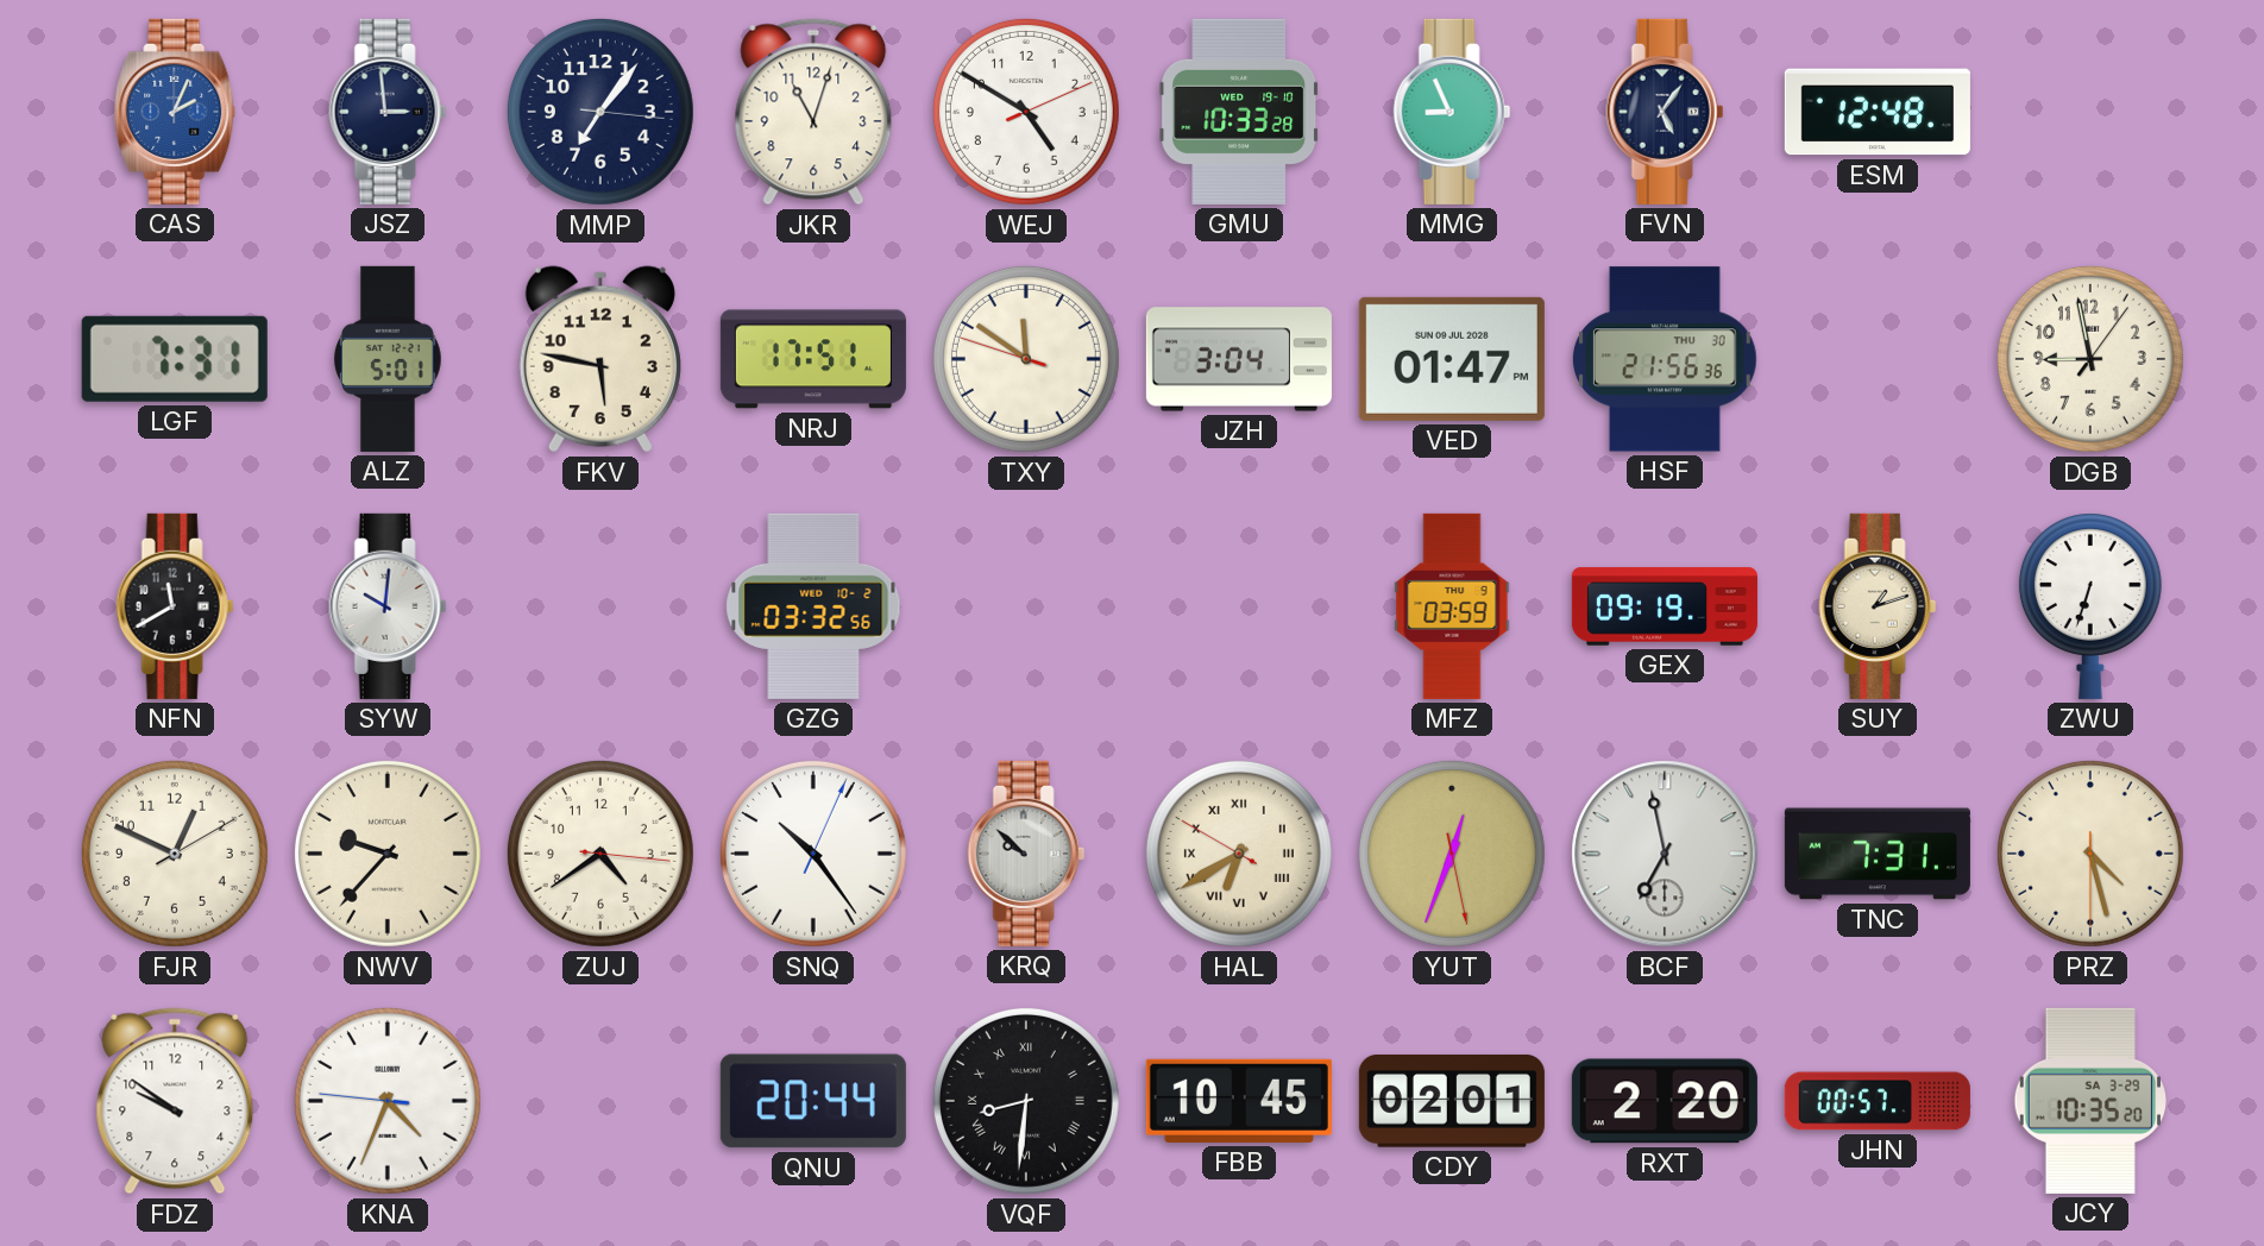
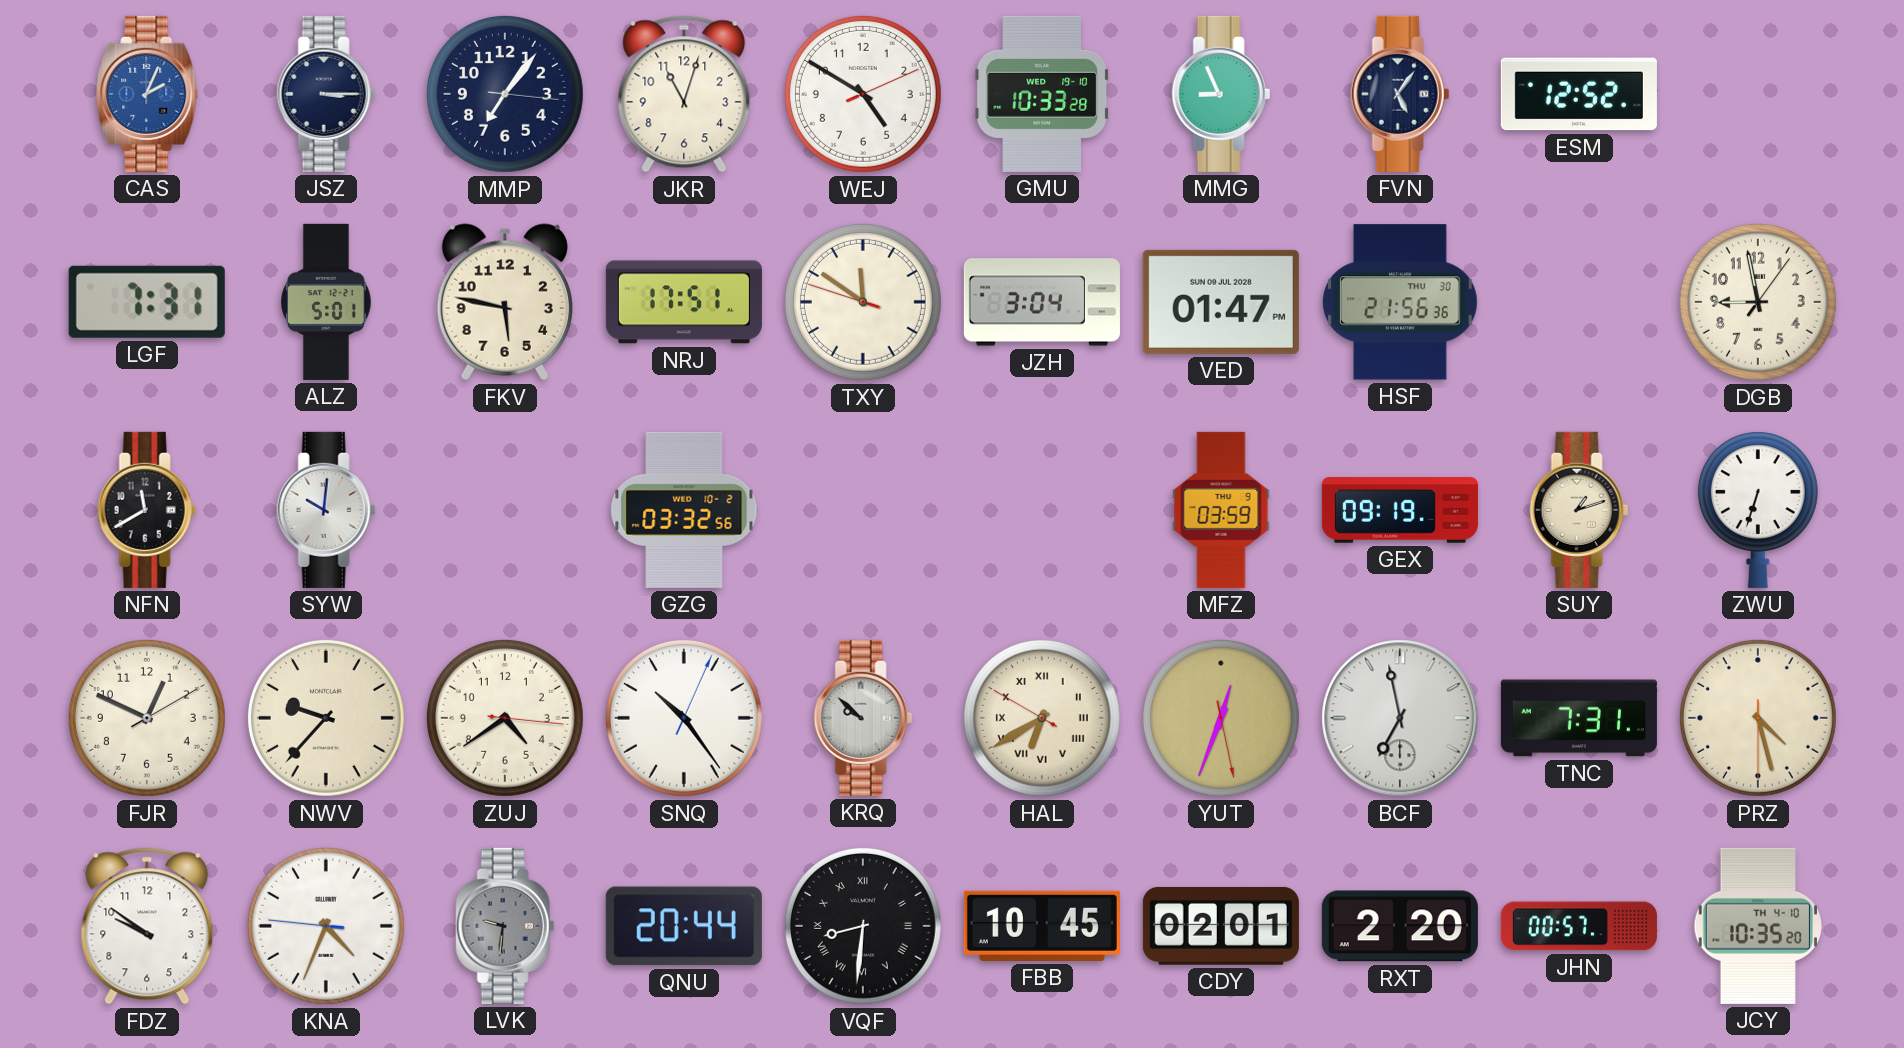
JSZ: 2:59 -> 3:15
ESM: 12:48 -> 12:52
LVK: none -> 9:31
JCY date: SA 3-29 -> TH 4-10
